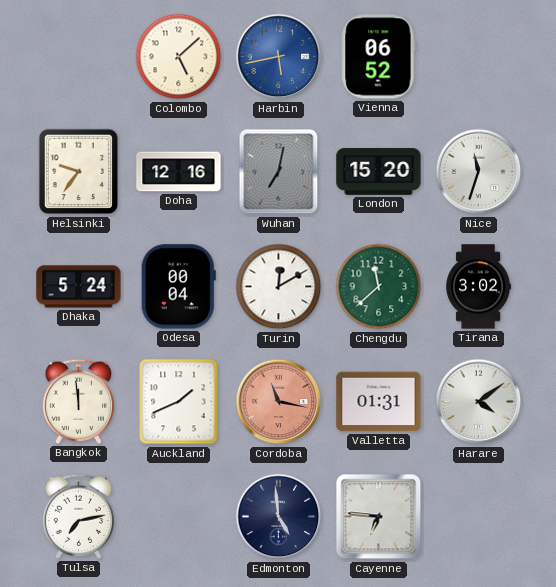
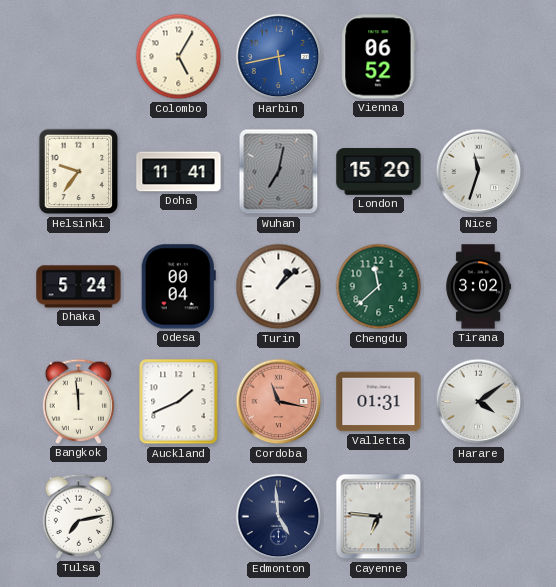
Colombo: 5:08 -> 5:05
Doha: 12:16 -> 11:41
Turin: 12:10 -> 1:08
